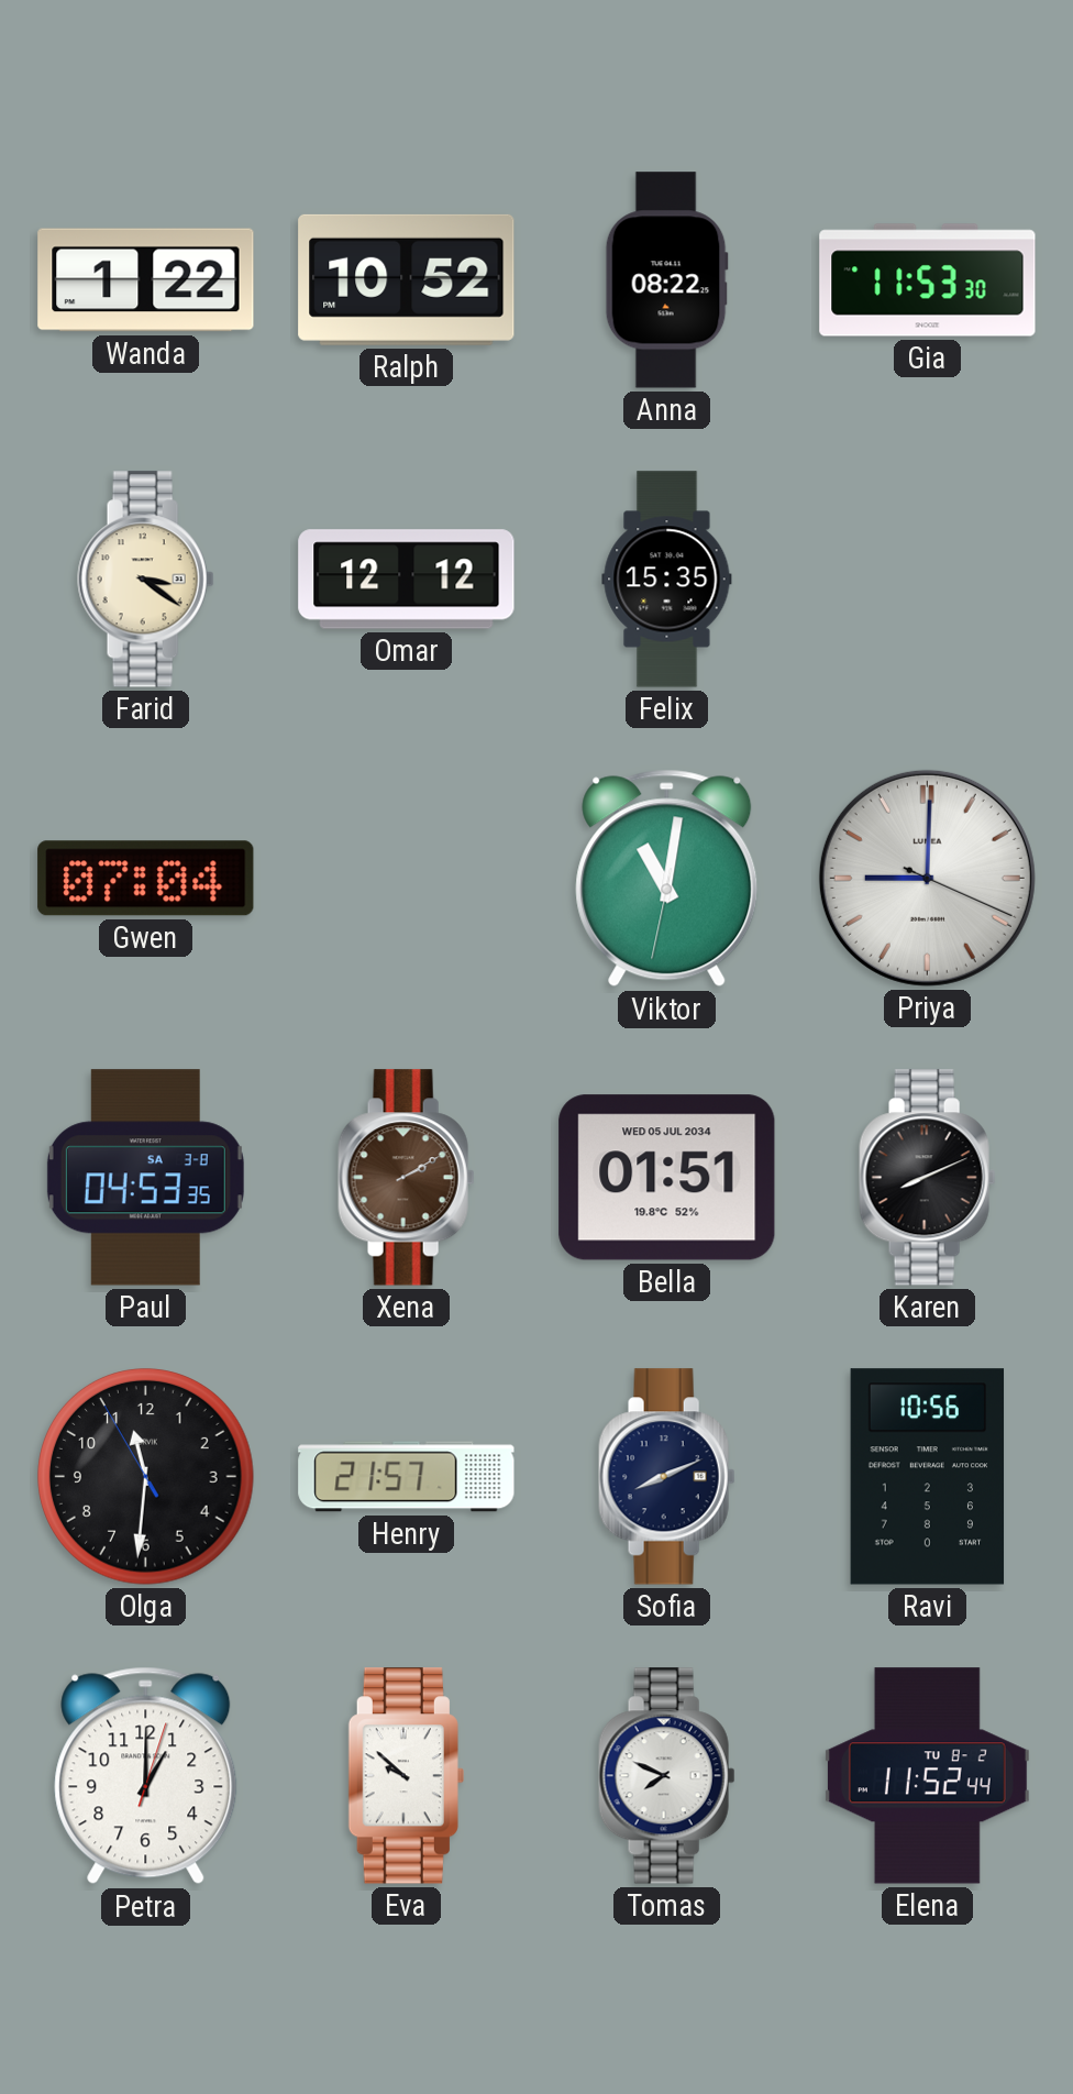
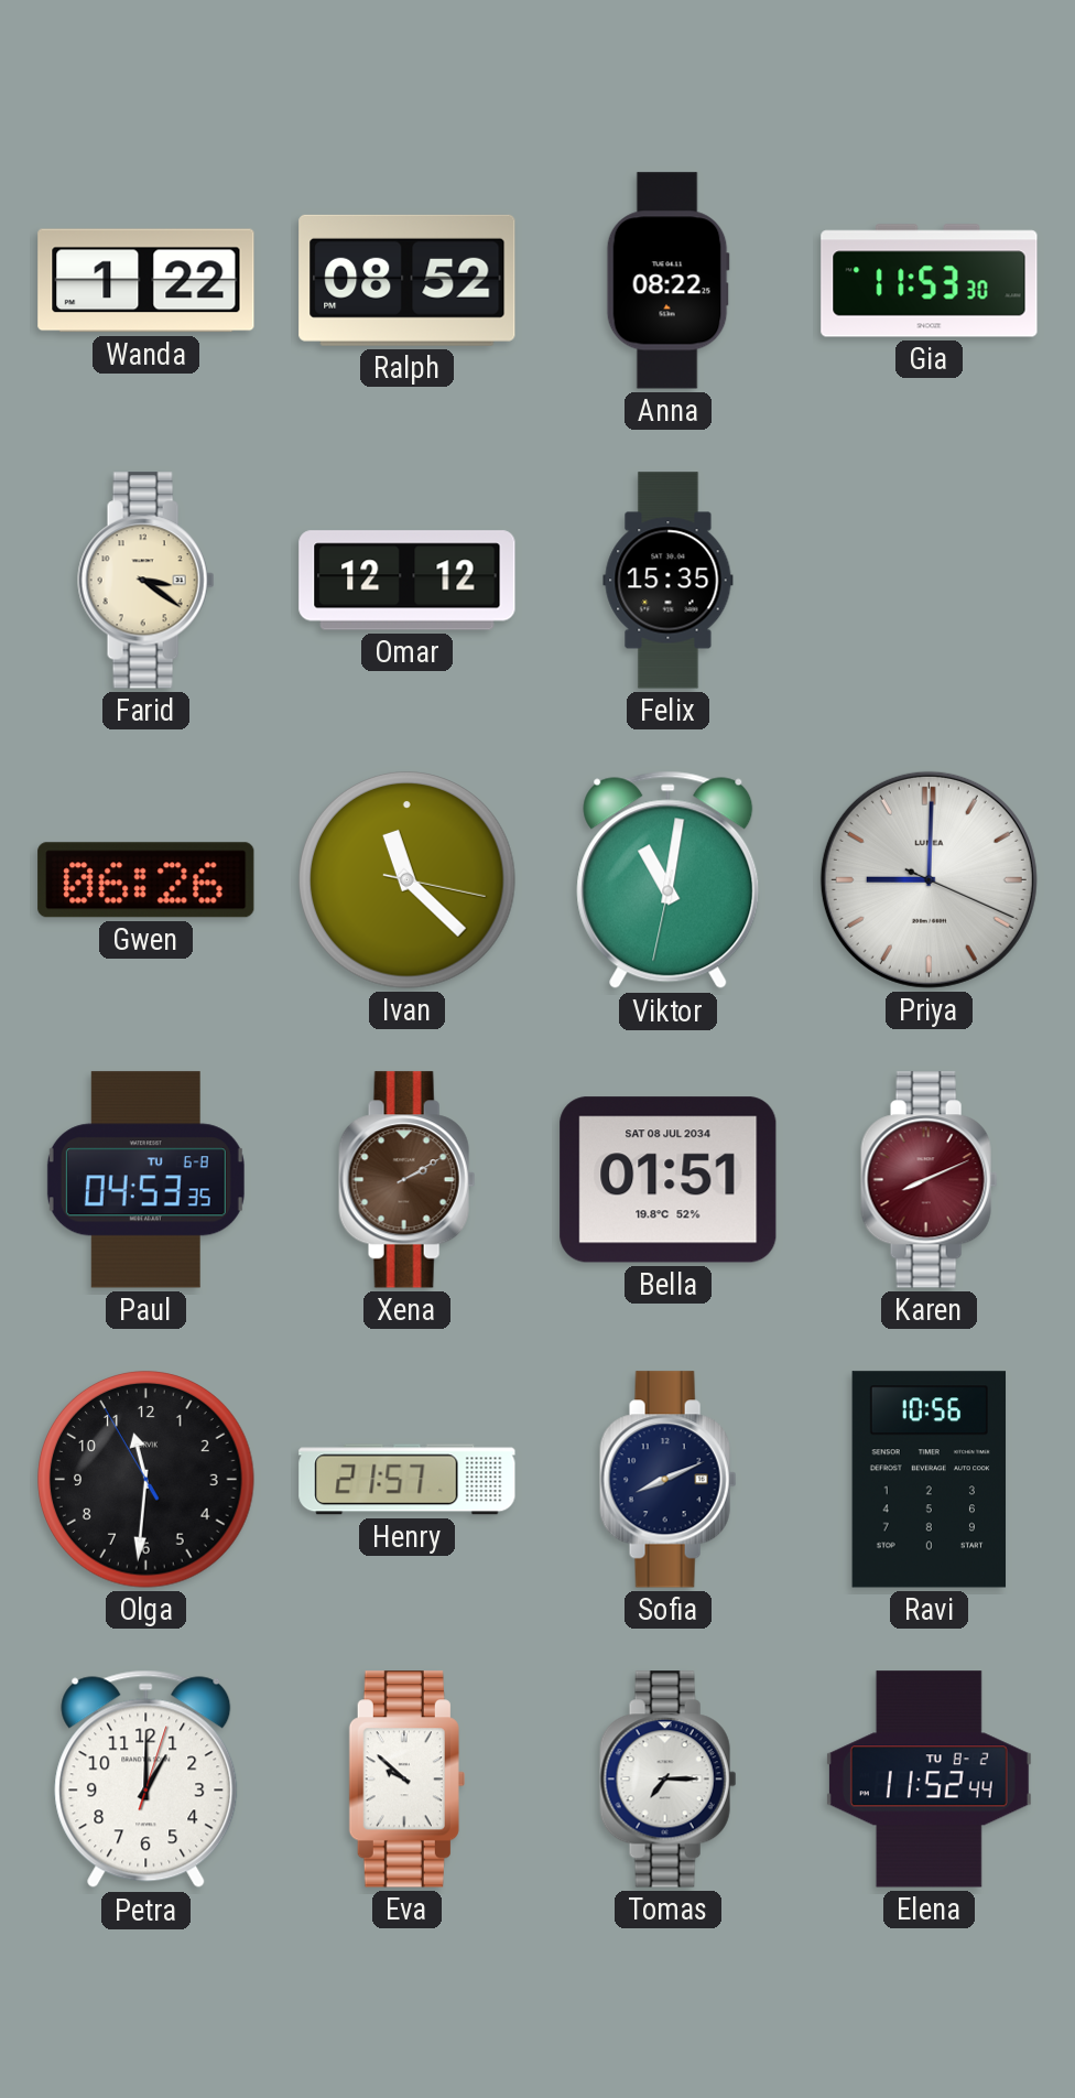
Ralph: 10:52 -> 08:52
Gwen: 07:04 -> 06:26
Ivan: none -> 11:22
Paul date: SA 3-8 -> TU 6-8
Bella date: WED 05 JUL 2034 -> SAT 08 JUL 2034
Karen dial: black -> burgundy
Tomas: 7:49 -> 7:15
